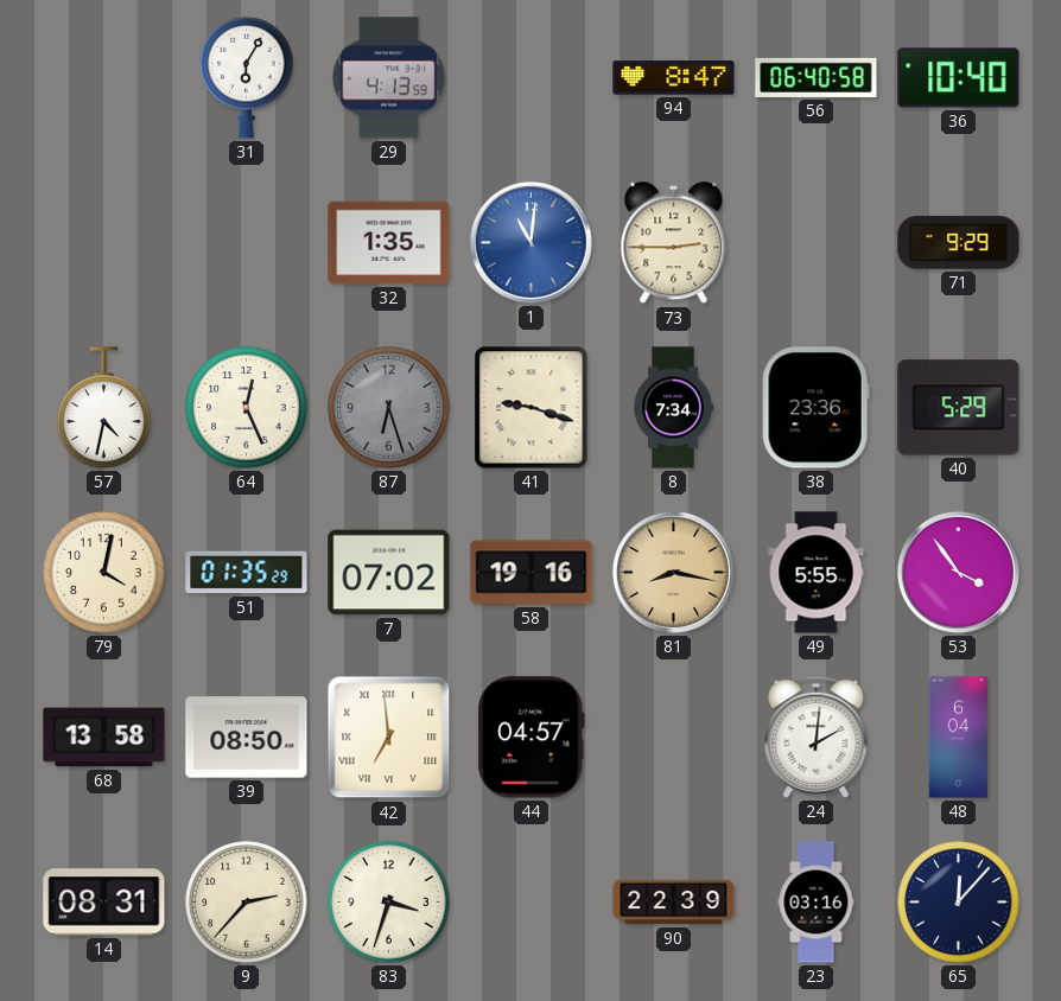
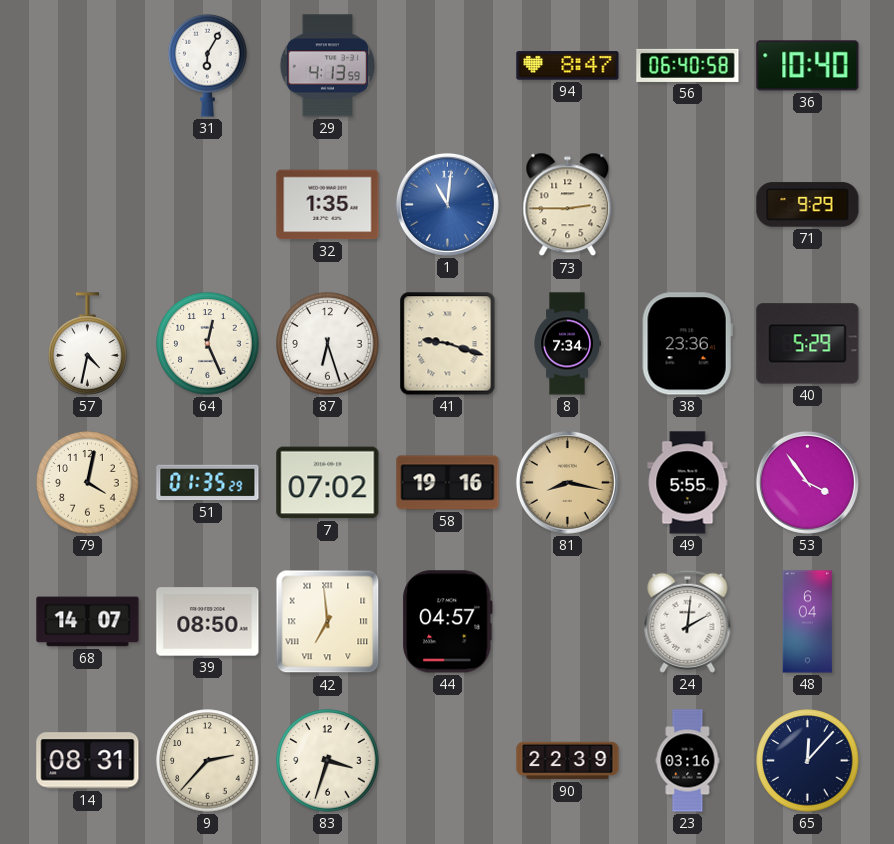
87 dial: grey -> white
68: 13:58 -> 14:07
